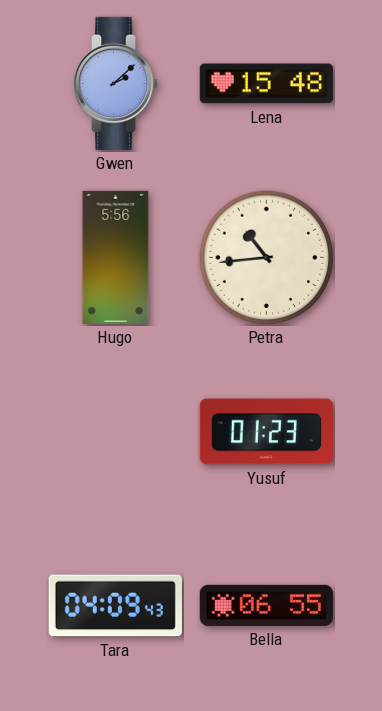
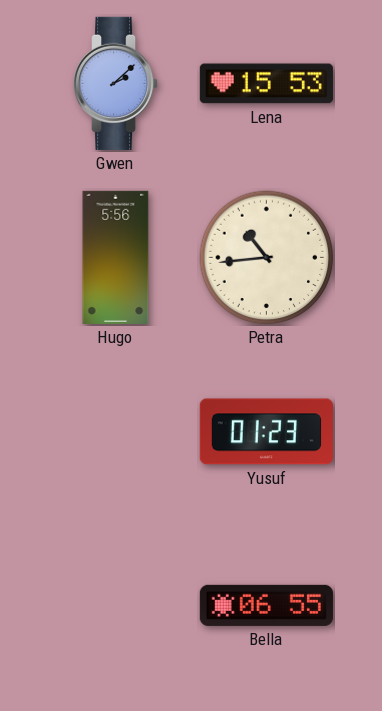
Lena: 15:48 -> 15:53
Tara: 04:09 -> none
